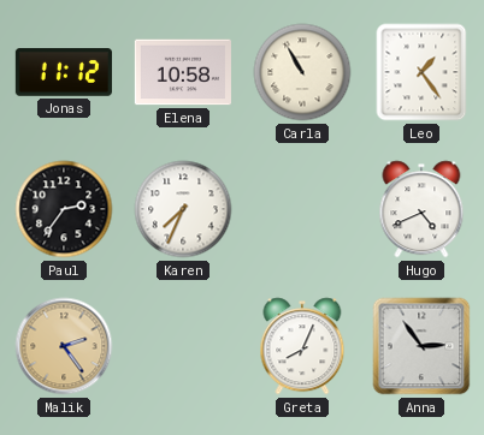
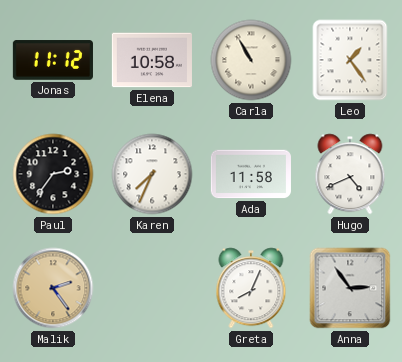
Ada: none -> 11:58
